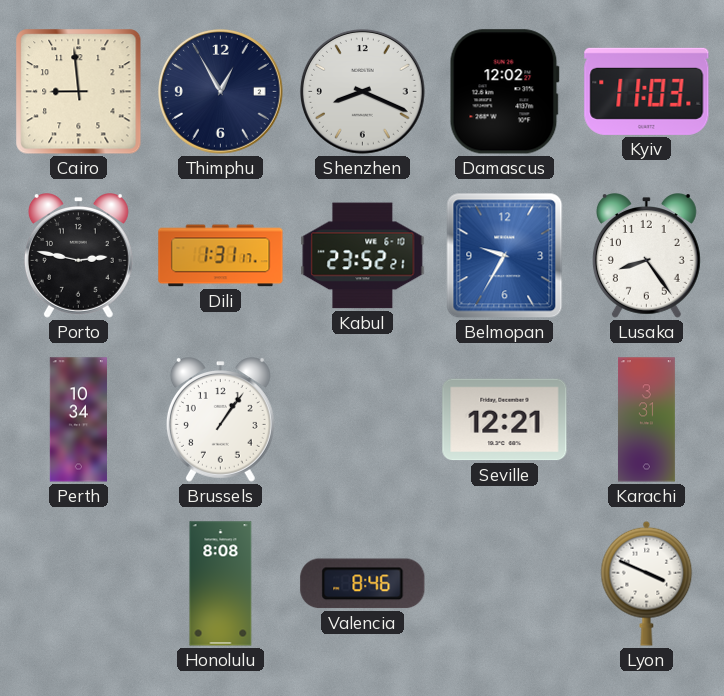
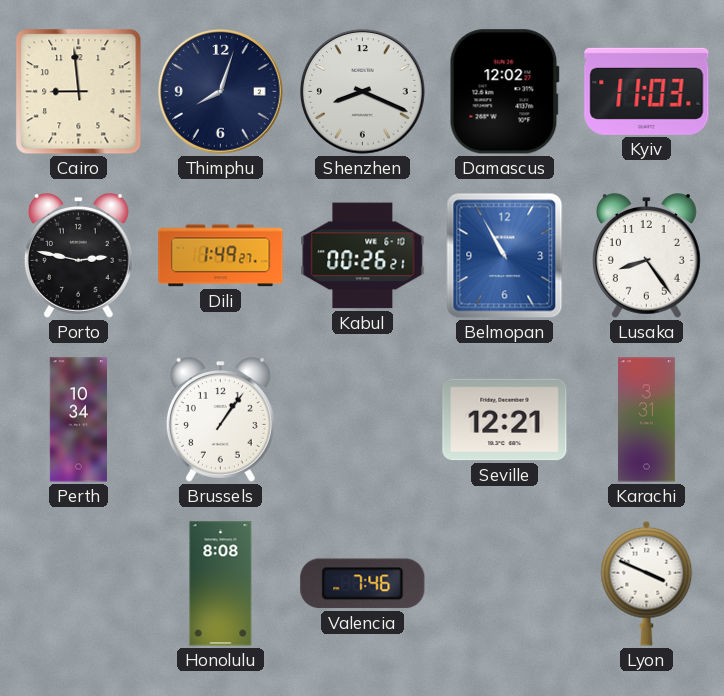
Thimphu: 12:55 -> 8:03
Dili: 1:31 -> 1:49
Kabul: 23:52 -> 00:26
Belmopan: 9:35 -> 10:55
Valencia: 8:46 -> 7:46
